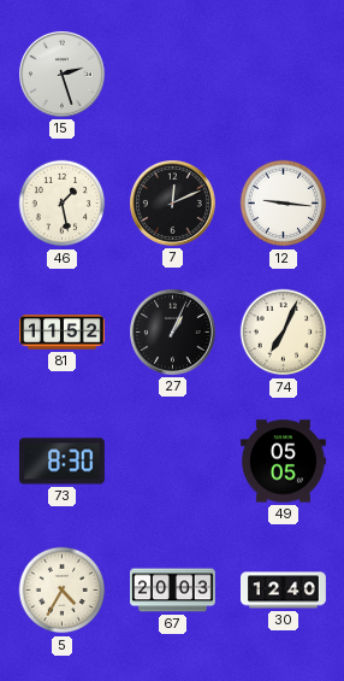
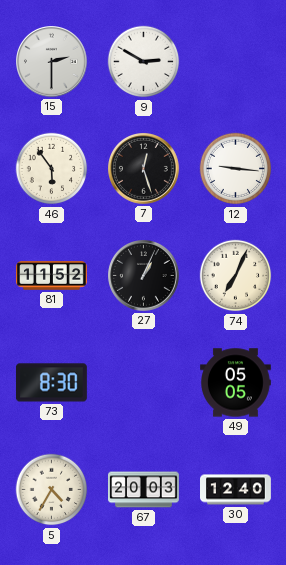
15: 2:27 -> 2:30
9: none -> 2:50
46: 1:28 -> 5:54
7: 12:11 -> 12:27
